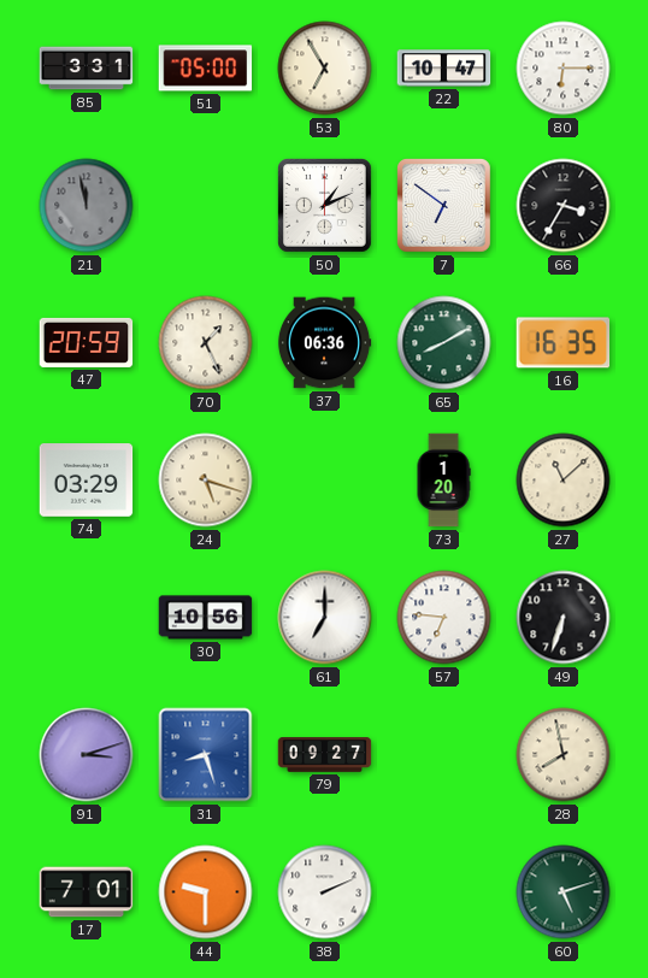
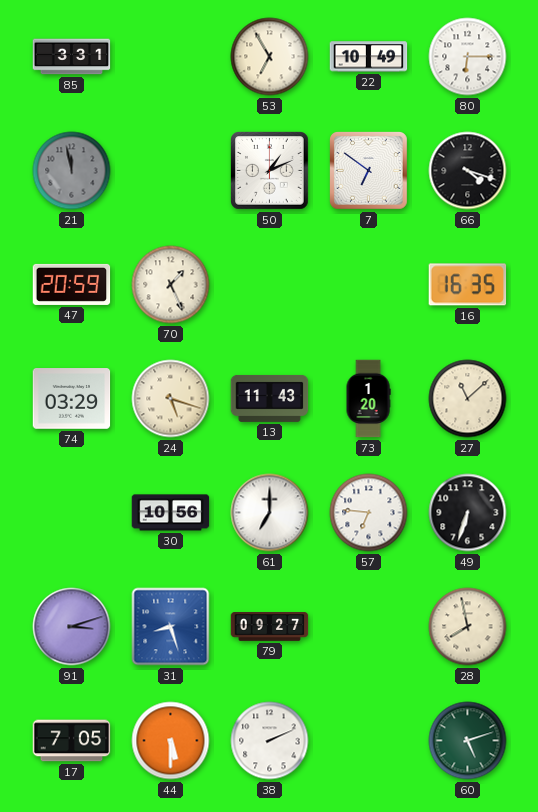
51: 05:00 -> none
22: 10:47 -> 10:49
66: 3:35 -> 4:18
37: 06:36 -> none
65: 8:10 -> none
13: none -> 11:43
17: 7:01 -> 7:05
44: 9:30 -> 5:30
